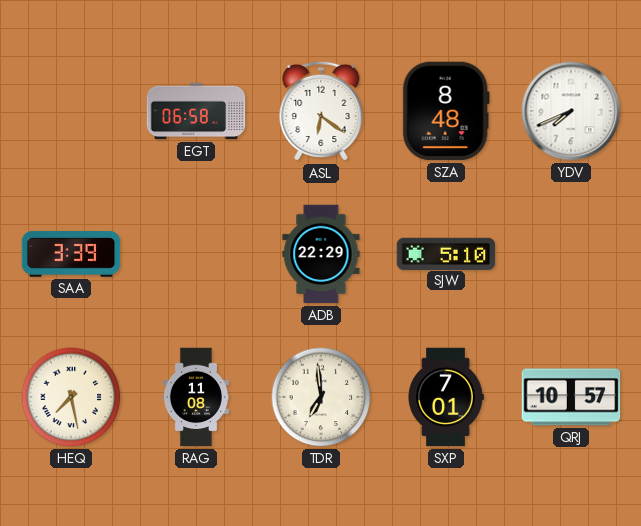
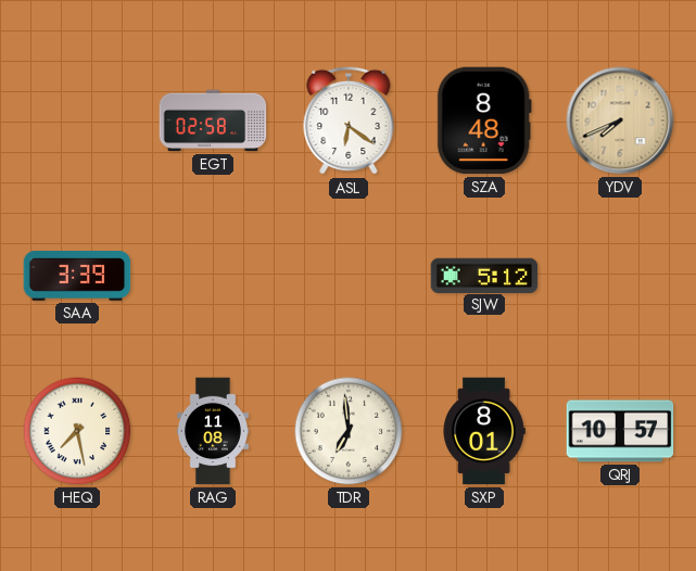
EGT: 06:58 -> 02:58
YDV dial: white -> champagne
ADB: 22:29 -> none
SJW: 5:10 -> 5:12
SXP: 7:01 -> 8:01
